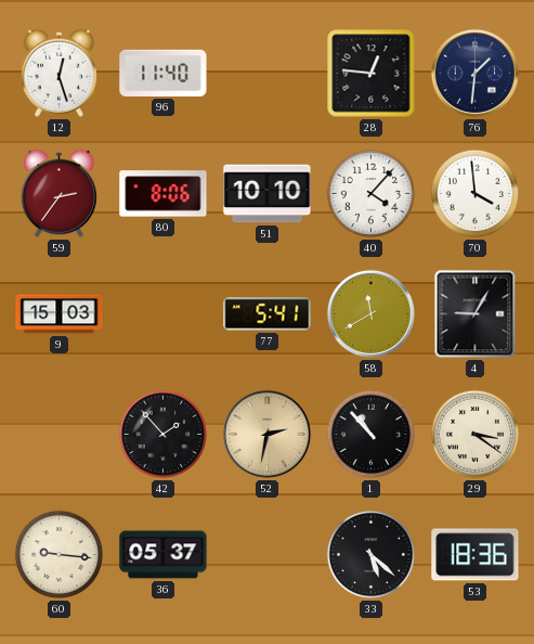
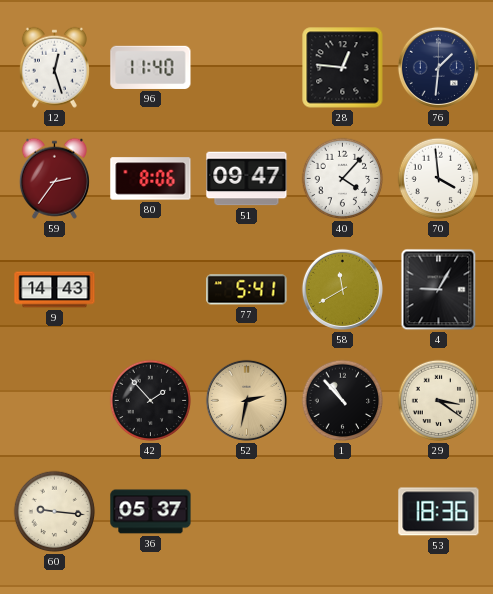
51: 10:10 -> 09:47
9: 15:03 -> 14:43
33: 5:22 -> none
